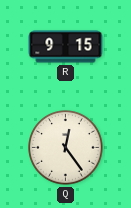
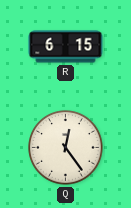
R: 9:15 -> 6:15
